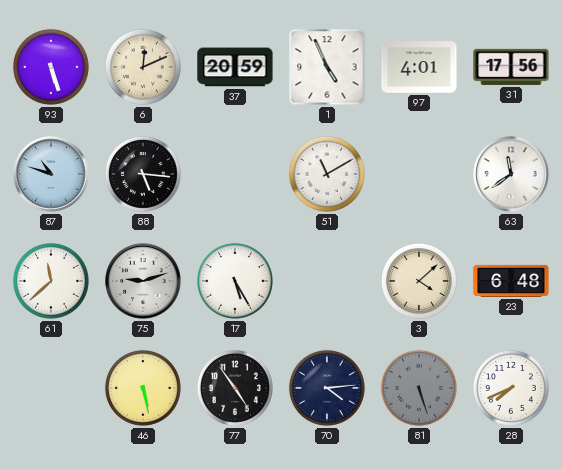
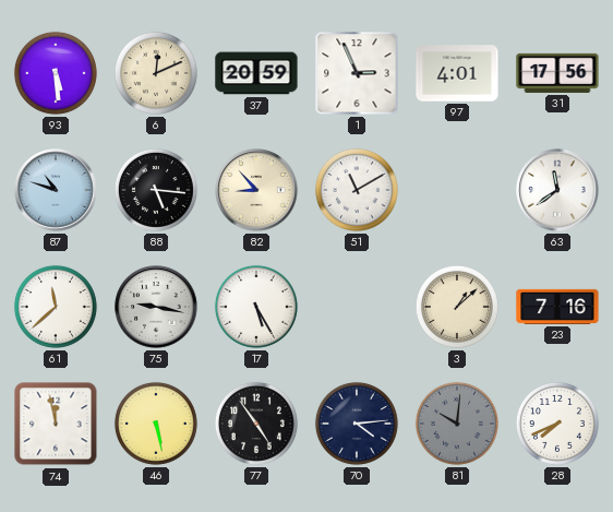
93: 5:27 -> 5:29
1: 4:56 -> 2:56
82: none -> 8:53
75: 9:12 -> 9:17
3: 4:08 -> 1:08
23: 6:48 -> 7:16
74: none -> 11:58
81: 5:27 -> 10:01
